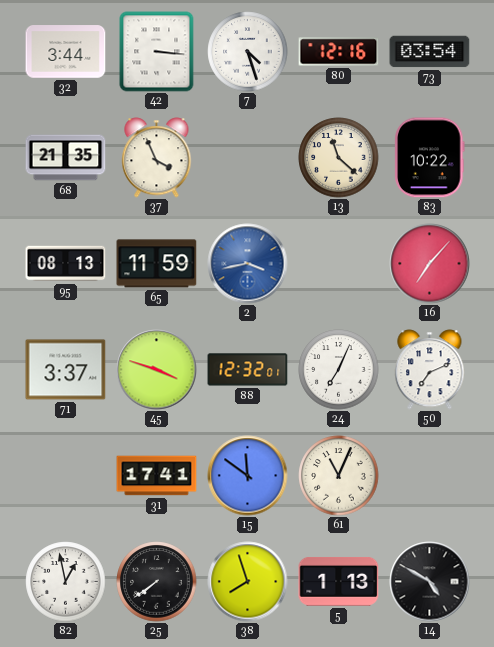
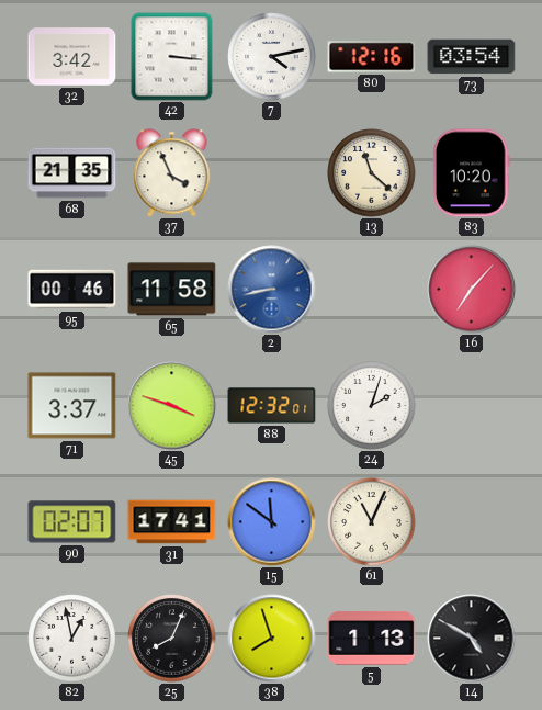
32: 3:44 -> 3:42
7: 4:27 -> 4:13
83: 10:22 -> 10:20
95: 08:13 -> 00:46
65: 11:59 -> 11:58
2: 3:43 -> 8:43
24: 7:04 -> 2:03
50: 7:11 -> none
90: none -> 02:07
25: 7:39 -> 8:04
